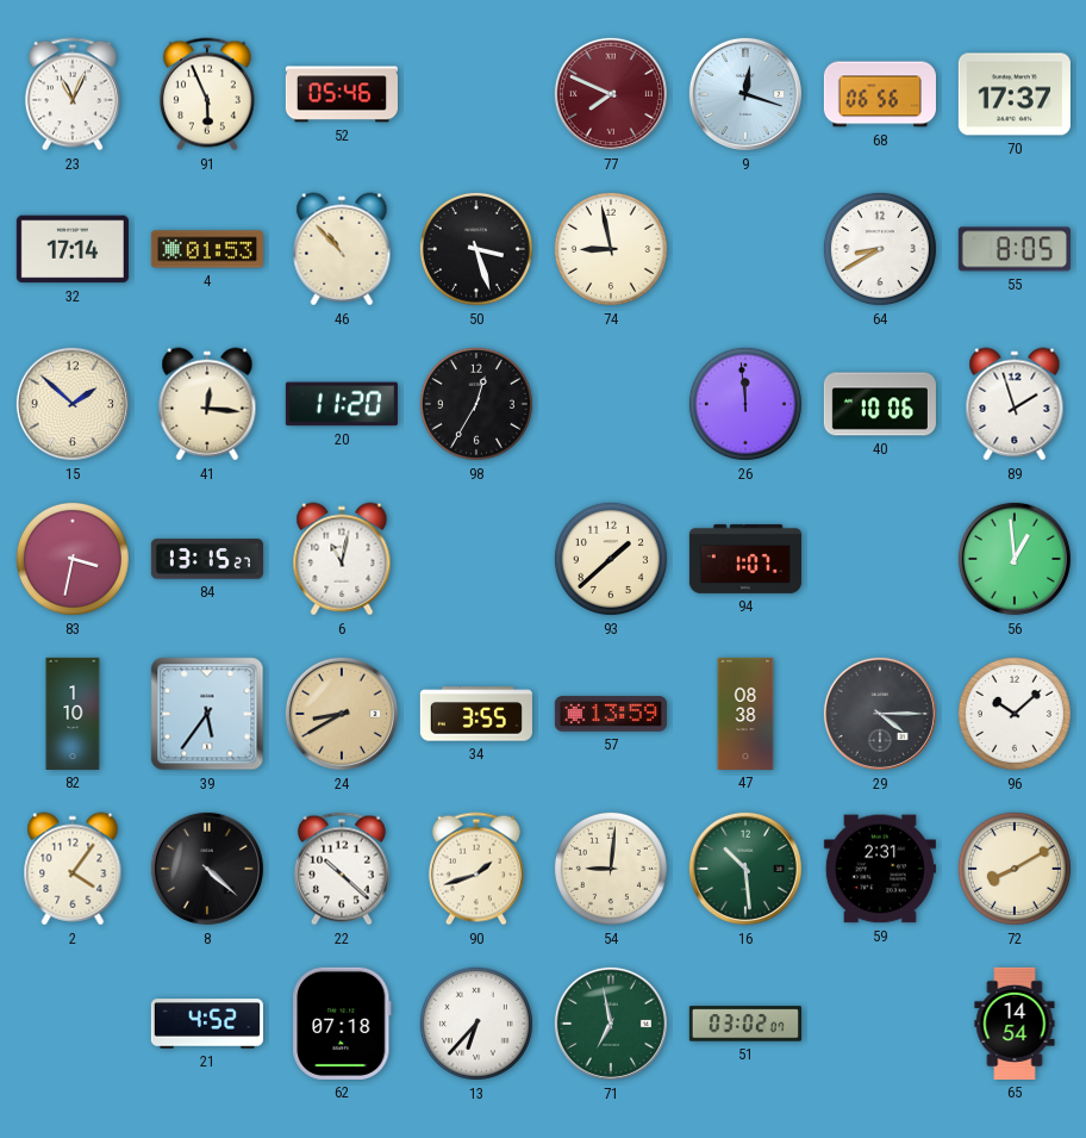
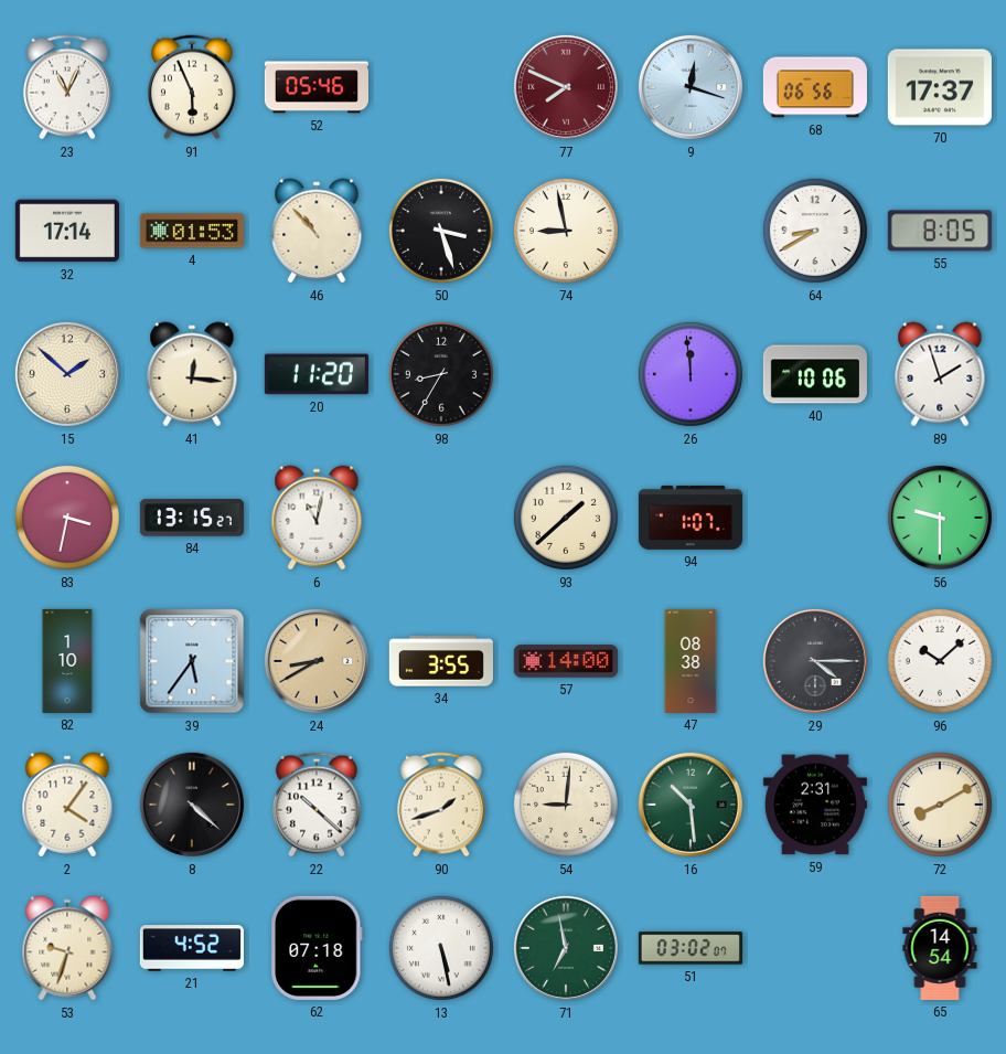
98: 12:35 -> 8:35
56: 12:59 -> 9:30
57: 13:59 -> 14:00
53: none -> 9:33
13: 6:37 -> 5:28
